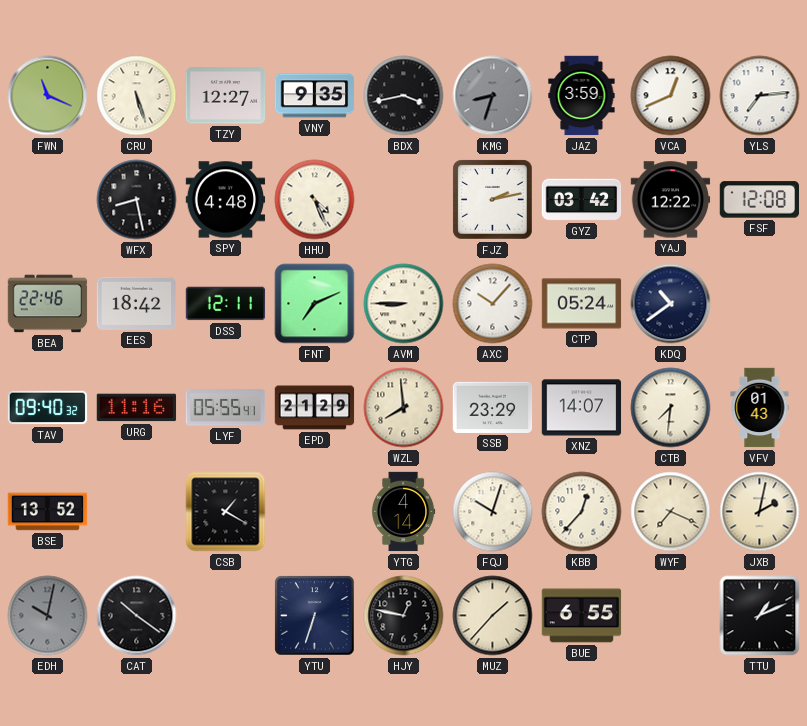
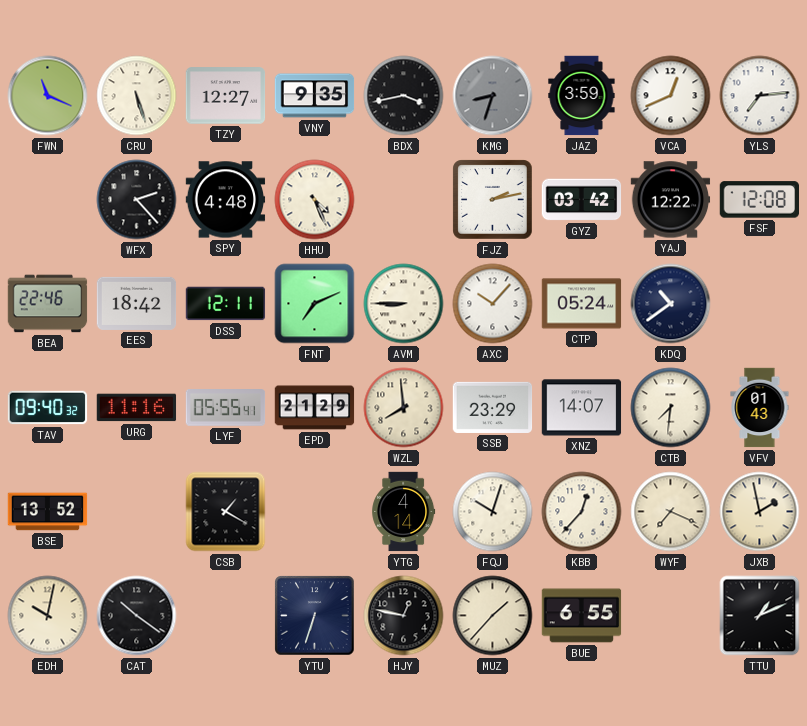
WFX: 8:28 -> 2:23
JXB: 2:02 -> 1:58
EDH dial: grey -> cream
